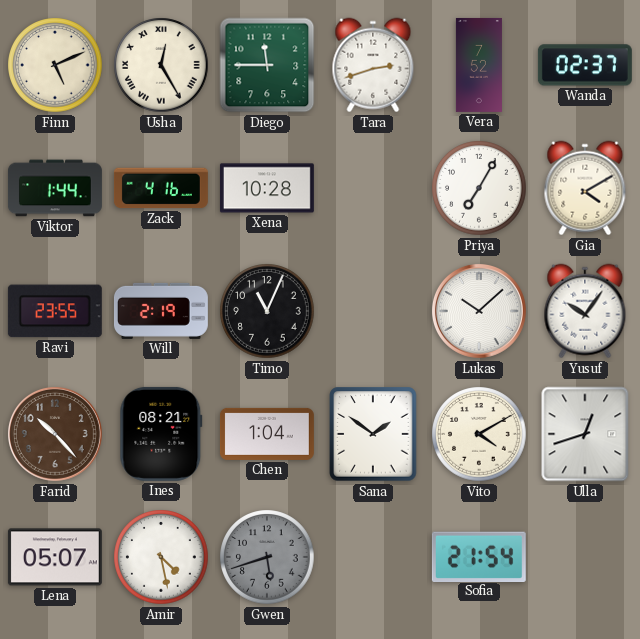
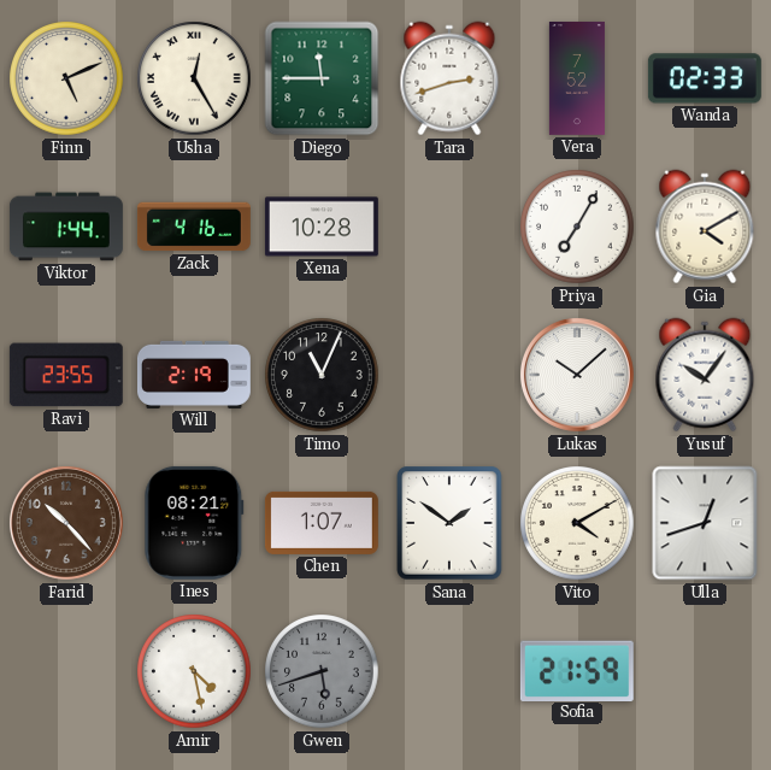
Wanda: 02:37 -> 02:33
Chen: 1:04 -> 1:07
Lena: 05:07 -> none
Sofia: 21:54 -> 21:59
